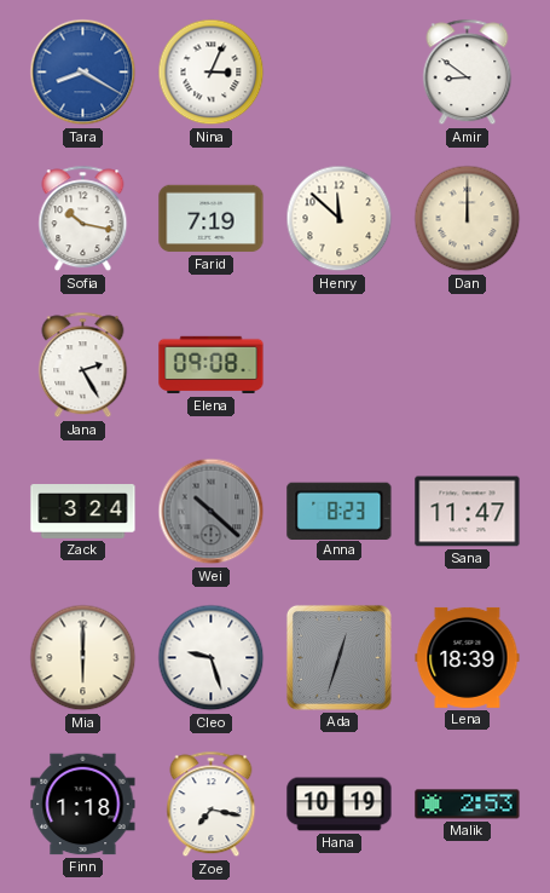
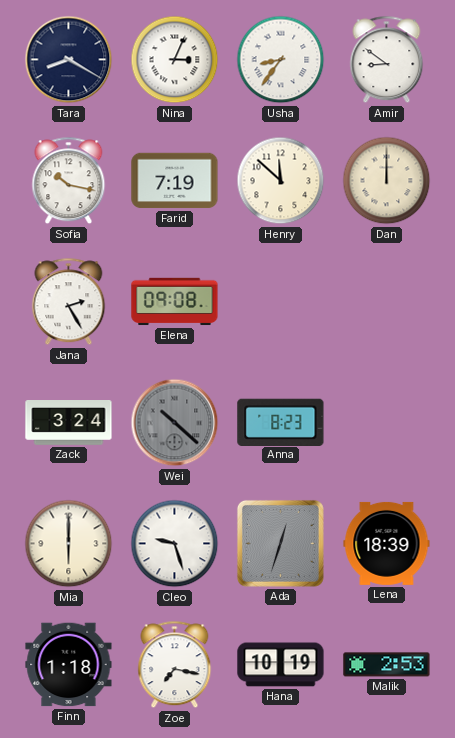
Tara dial: blue -> navy
Usha: none -> 8:36
Sana: 11:47 -> none
